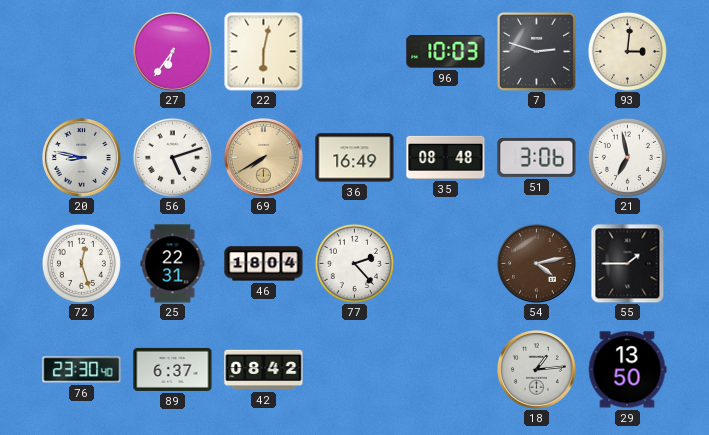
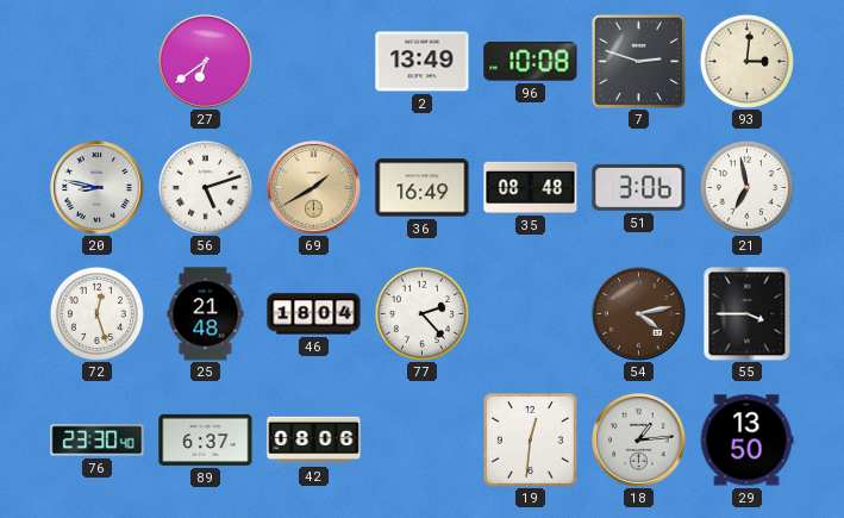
27: 6:36 -> 6:39
22: 6:02 -> none
2: none -> 13:49
96: 10:03 -> 10:08
69: 7:40 -> 1:40
25: 22:31 -> 21:48
55: 1:45 -> 3:45
42: 08:42 -> 08:06
19: none -> 12:31
